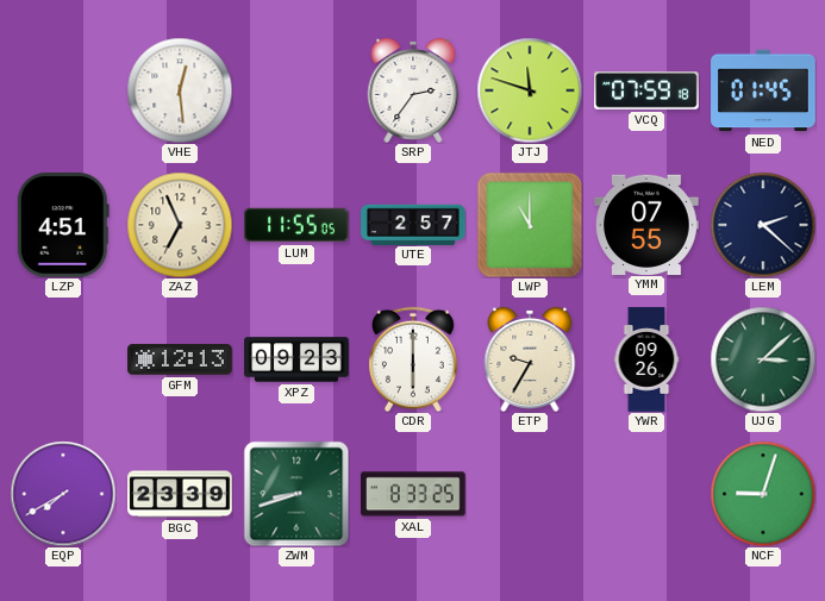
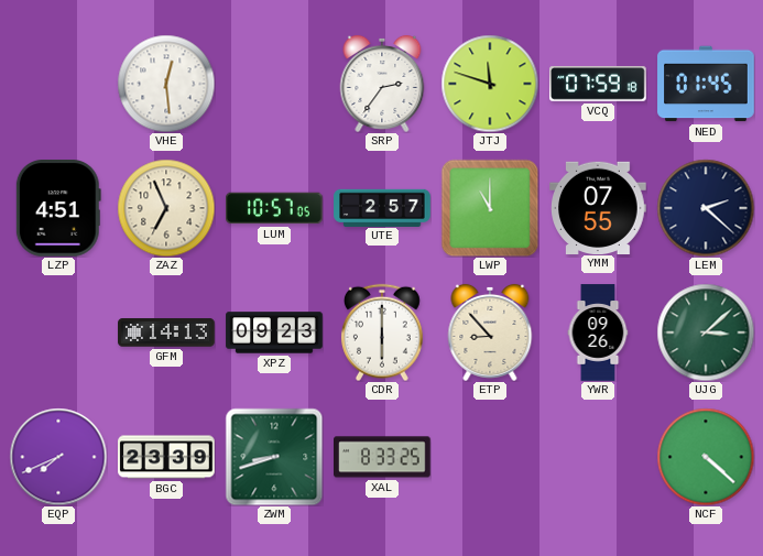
LUM: 11:55 -> 10:57
GFM: 12:13 -> 14:13
ETP: 9:35 -> 8:53
EQP: 7:40 -> 7:41
NCF: 9:03 -> 4:22
